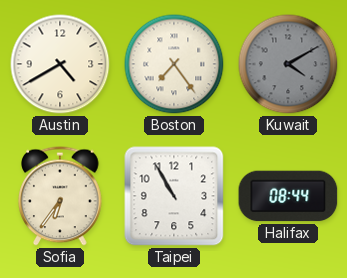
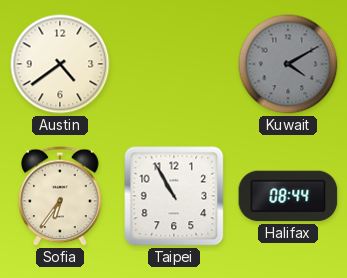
Austin: 4:40 -> 4:39
Boston: 7:24 -> none
